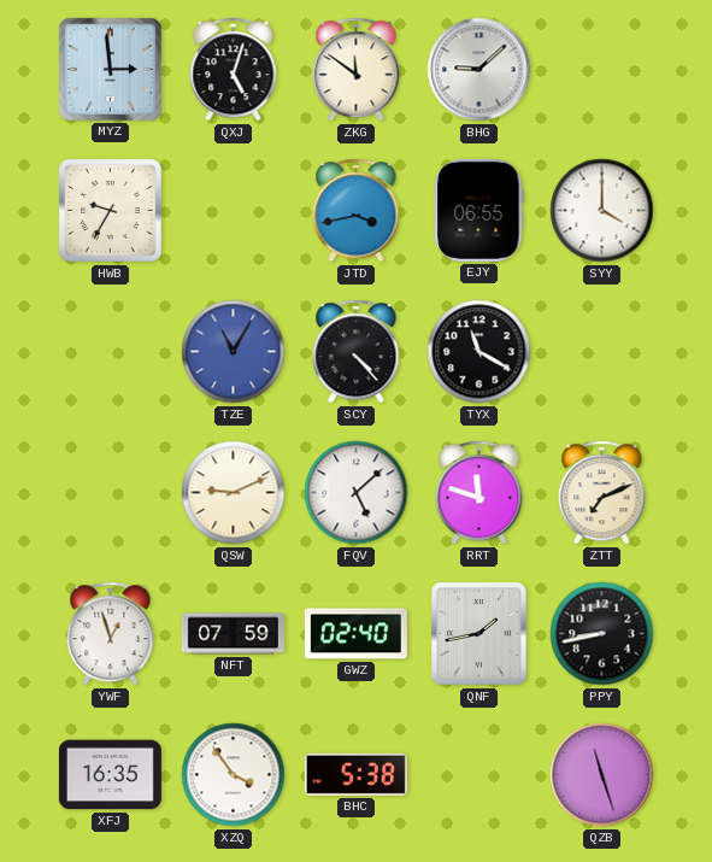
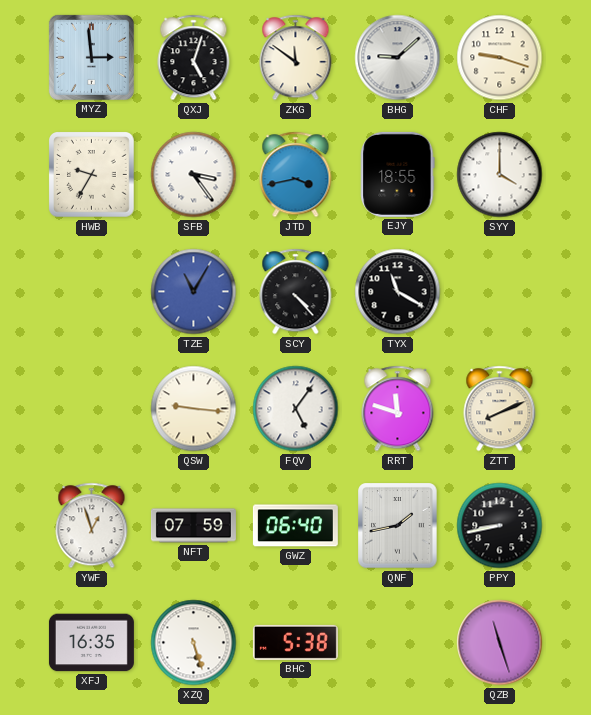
CHF: none -> 9:18
SFB: none -> 3:24
EJY: 06:55 -> 18:55
QSW: 9:11 -> 9:16
FQV: 5:08 -> 5:06
ZTT: 7:11 -> 8:11
GWZ: 02:40 -> 06:40
XZQ: 3:54 -> 5:27
